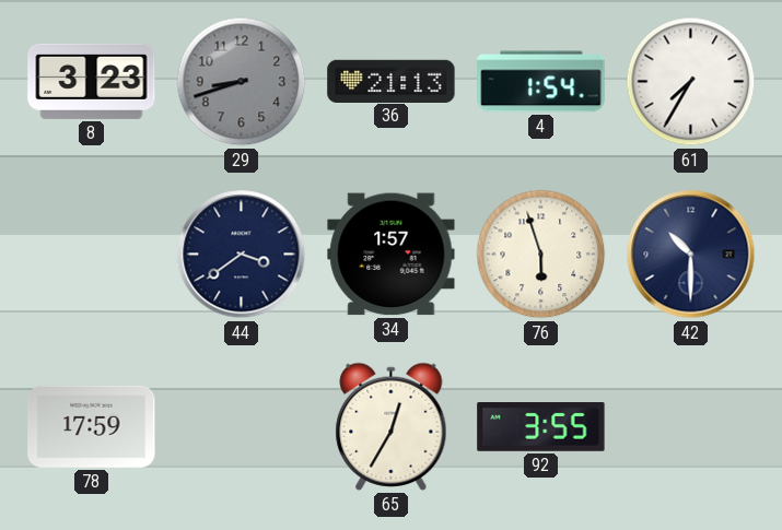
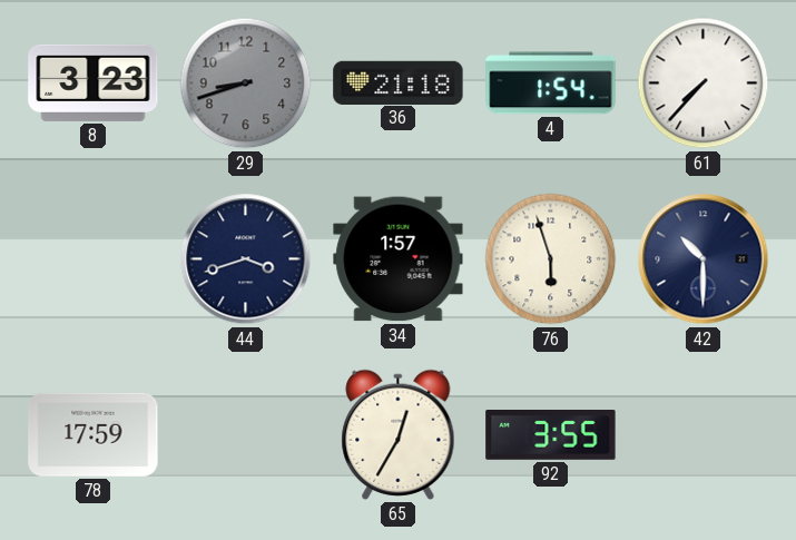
36: 21:13 -> 21:18
61: 7:35 -> 7:37
44: 3:39 -> 3:42
